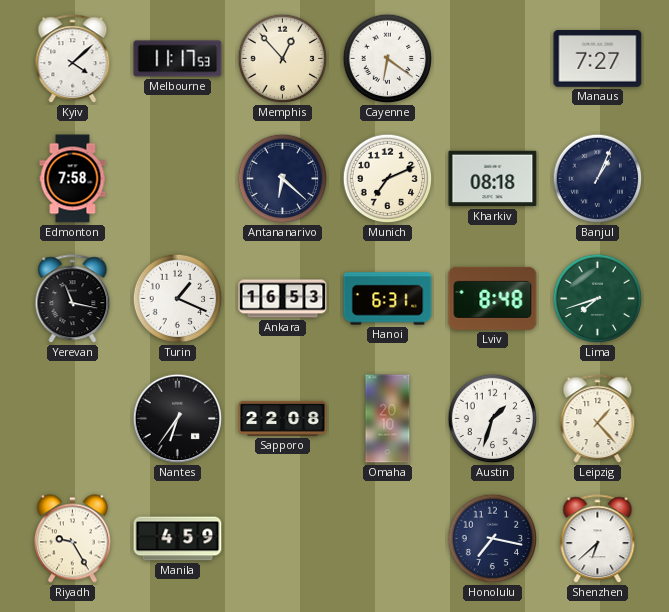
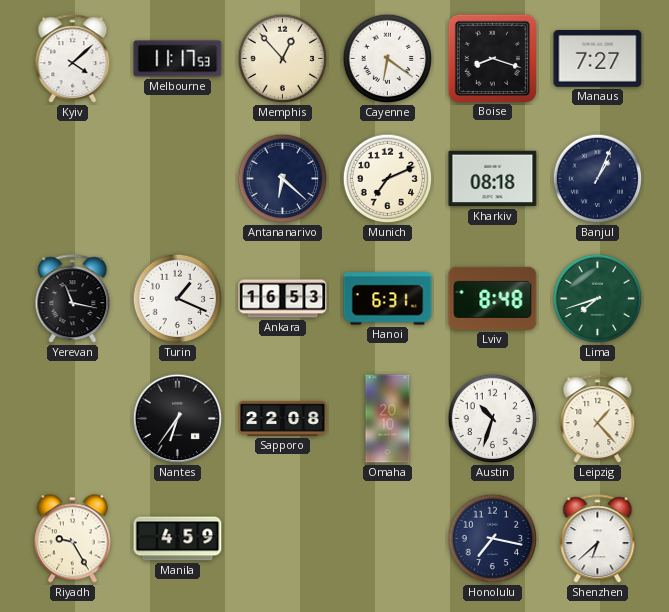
Boise: none -> 8:18
Edmonton: 7:58 -> none
Austin: 1:33 -> 10:33
